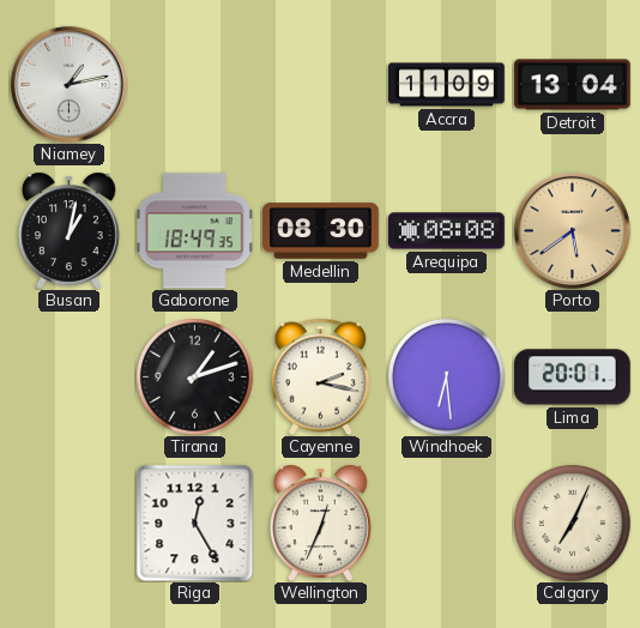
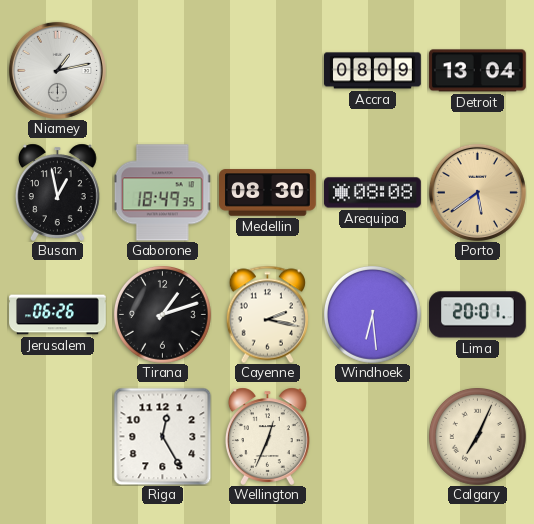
Accra: 11:09 -> 08:09
Busan: 1:02 -> 12:58
Jerusalem: none -> 06:26
